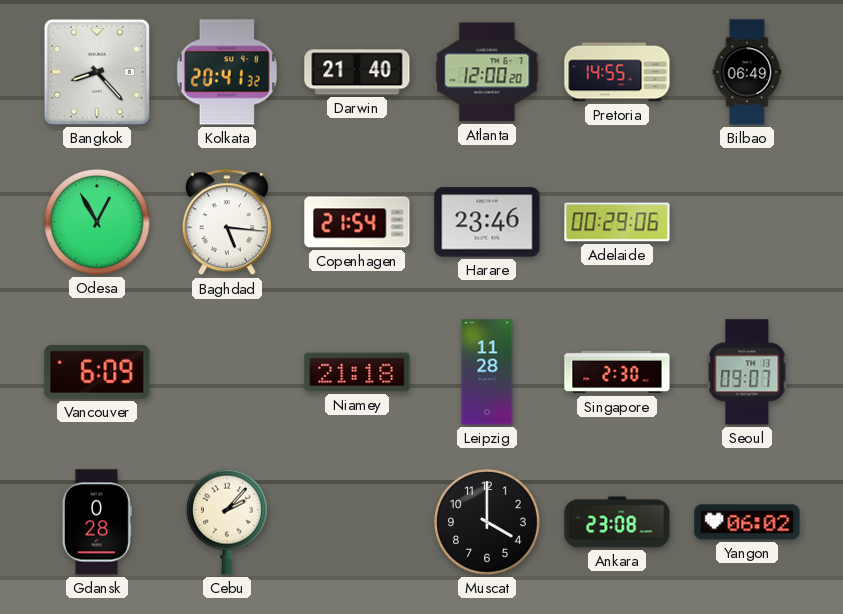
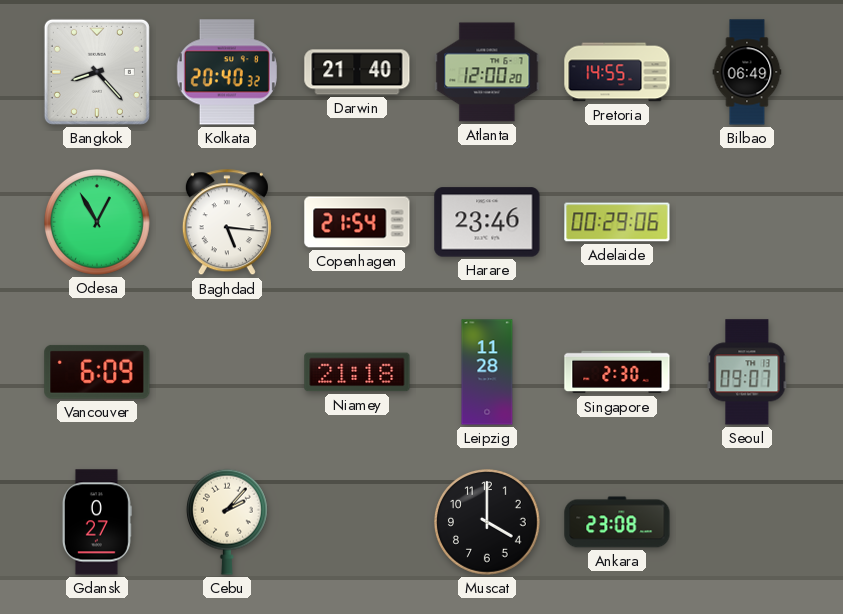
Kolkata: 20:41 -> 20:40
Gdansk: 0:28 -> 0:27
Yangon: 06:02 -> none
